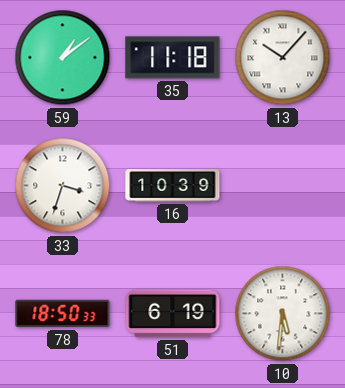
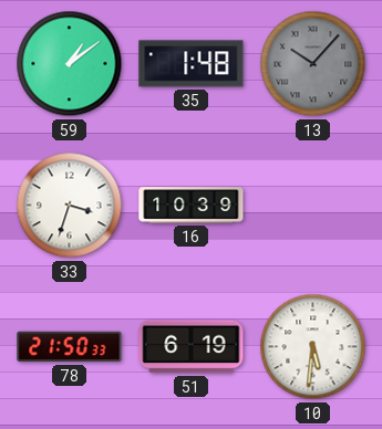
35: 11:18 -> 1:48
13 dial: white -> grey
78: 18:50 -> 21:50
